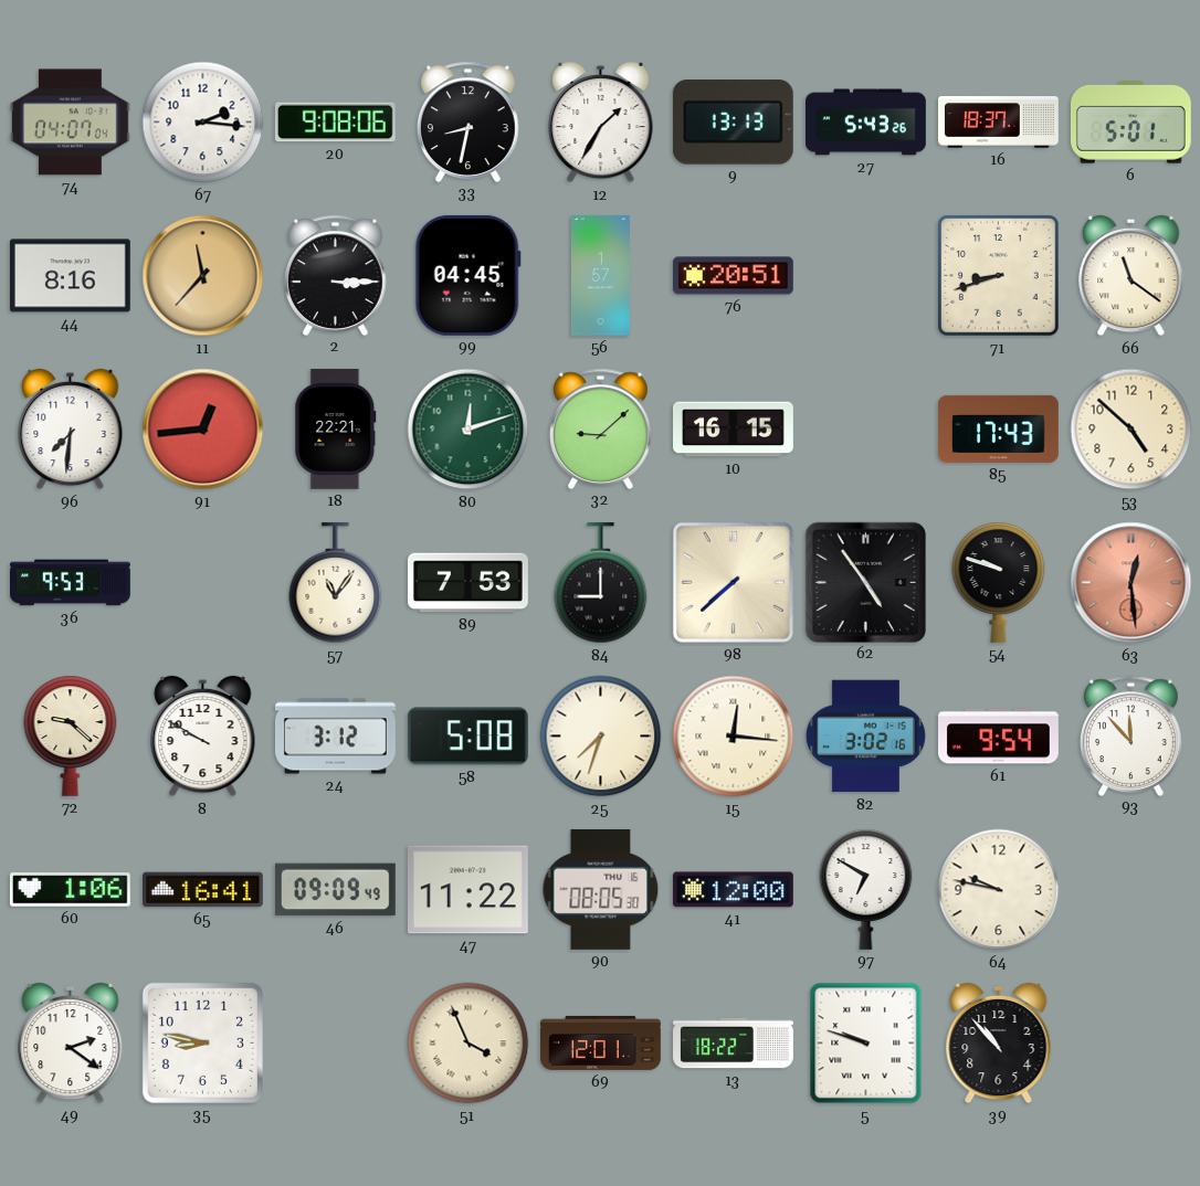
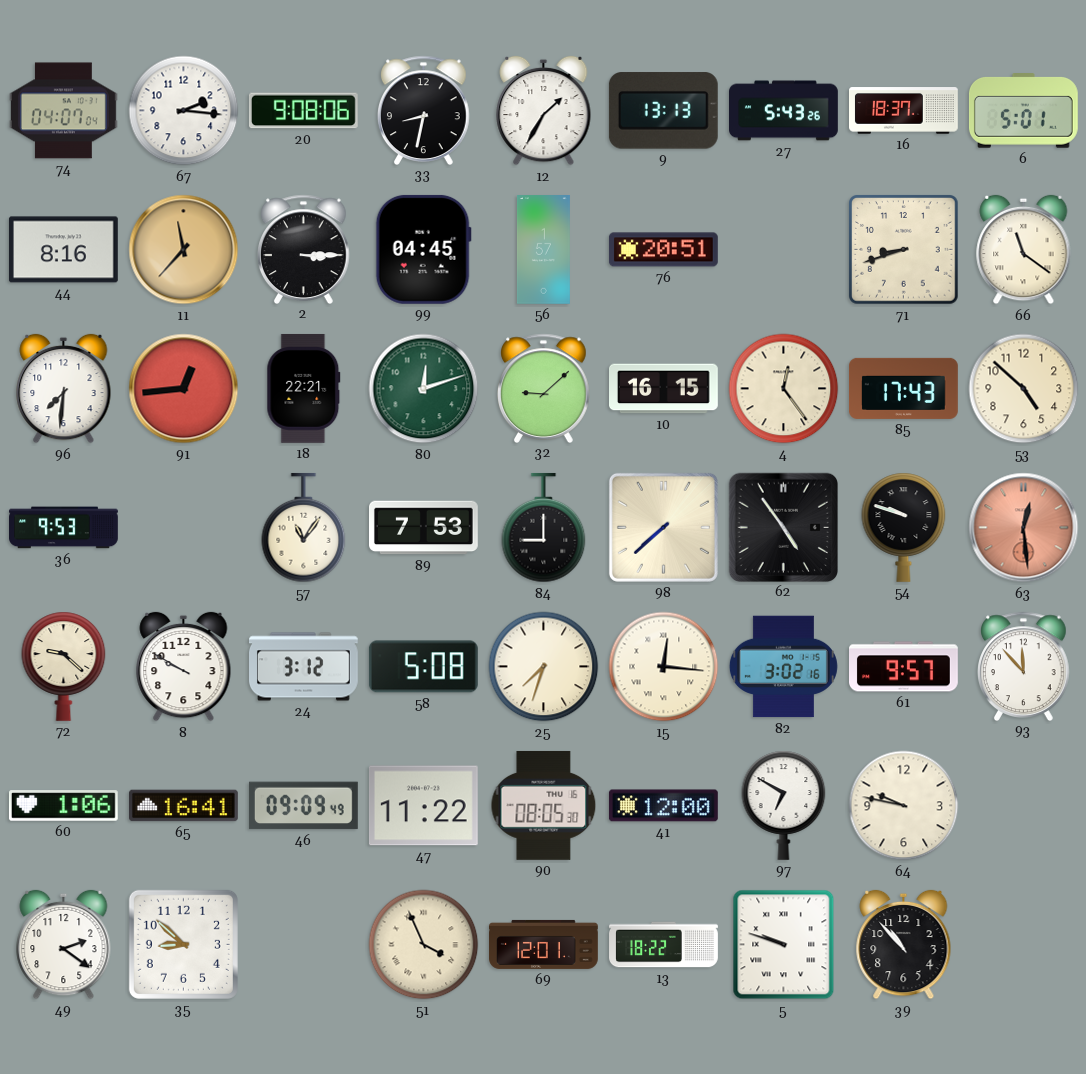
4: none -> 12:24
61: 9:54 -> 9:57
35: 8:47 -> 8:52
